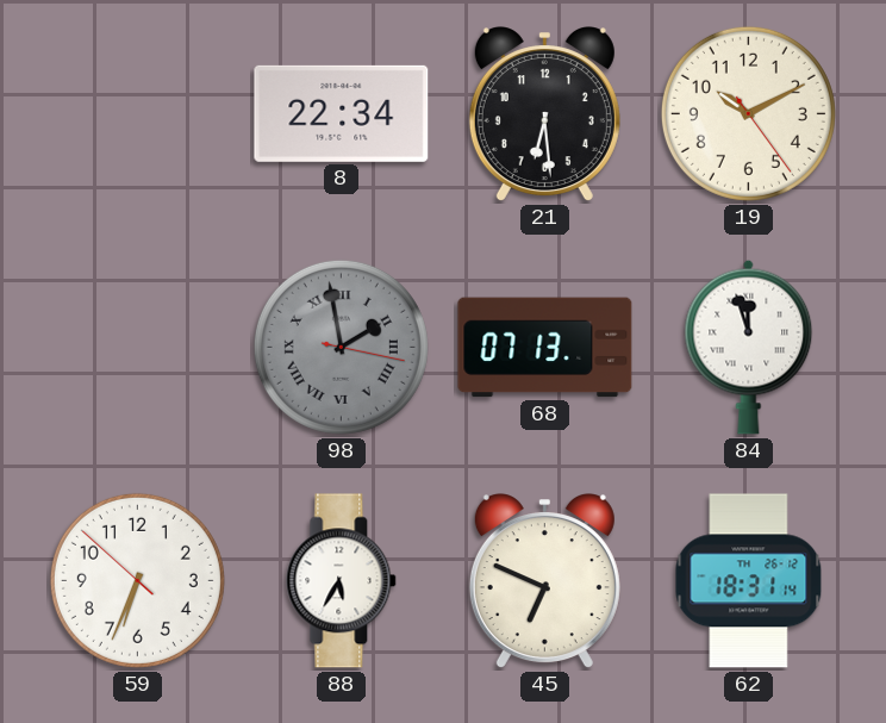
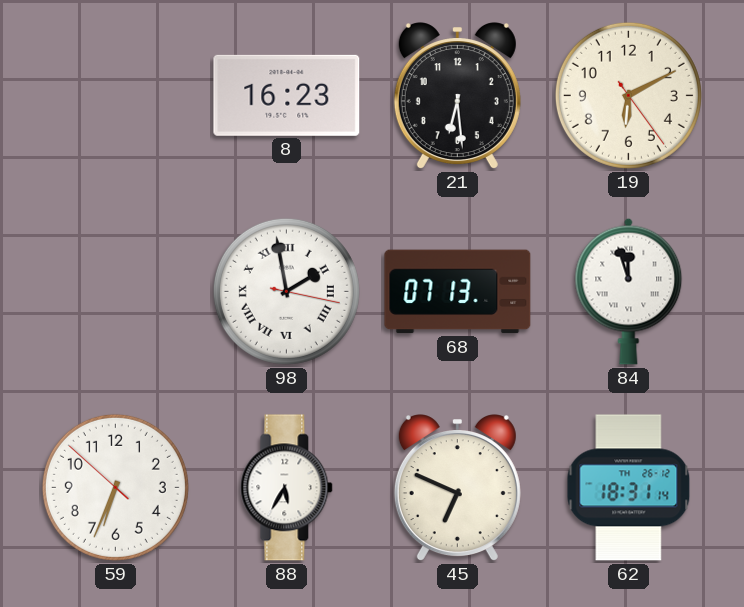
8: 22:34 -> 16:23
19: 10:10 -> 6:10
98 dial: grey -> white
